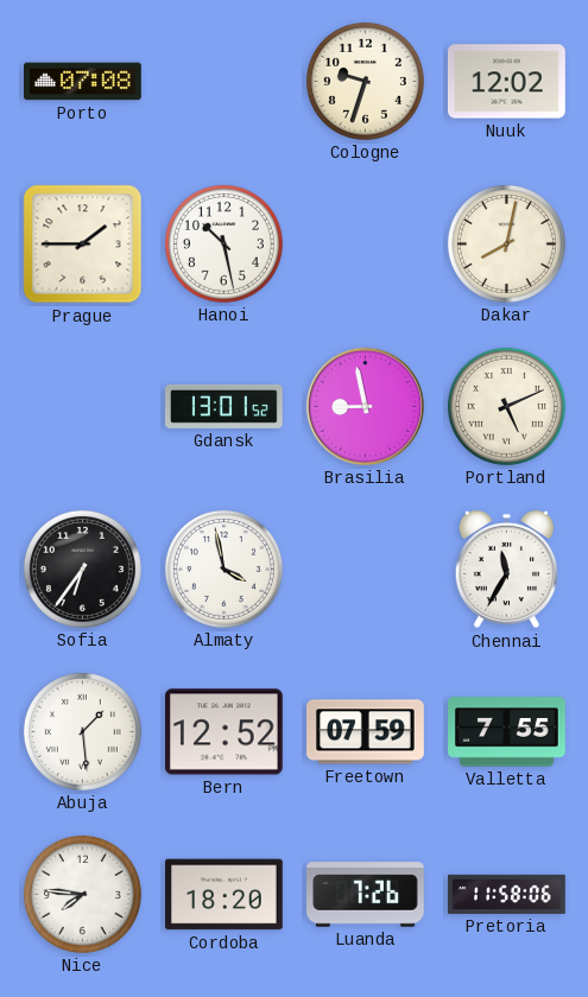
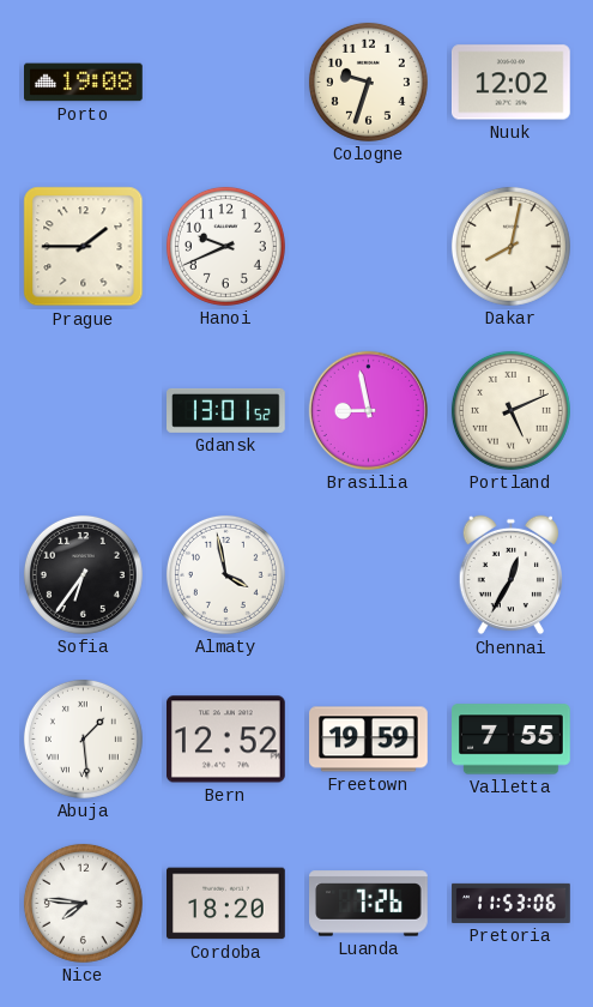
Porto: 07:08 -> 19:08
Hanoi: 10:28 -> 9:41
Chennai: 11:35 -> 12:35
Freetown: 07:59 -> 19:59
Pretoria: 11:58 -> 11:53
